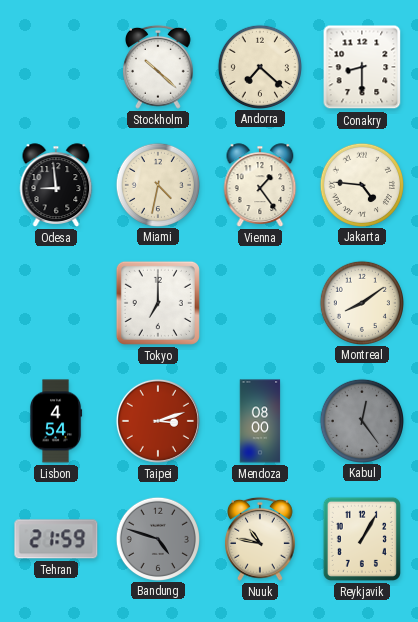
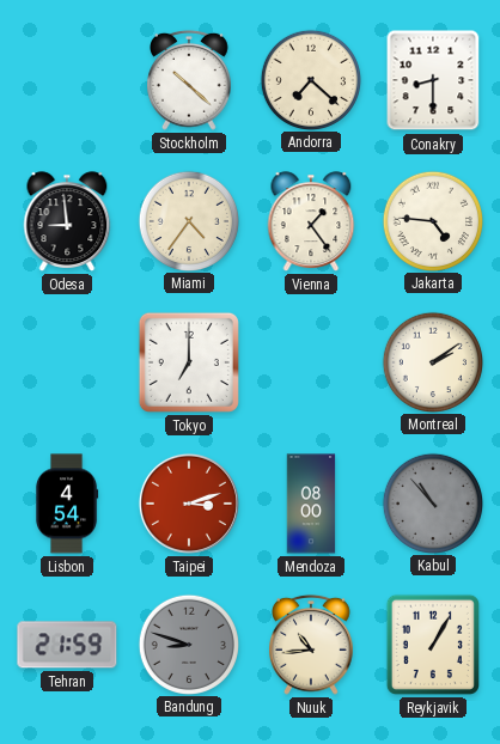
Miami: 4:32 -> 4:36
Montreal: 8:09 -> 2:09
Kabul: 12:24 -> 10:53
Bandung: 4:48 -> 8:48
Nuuk: 10:47 -> 10:44
